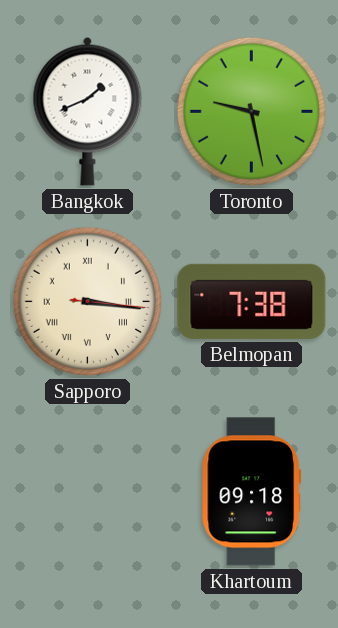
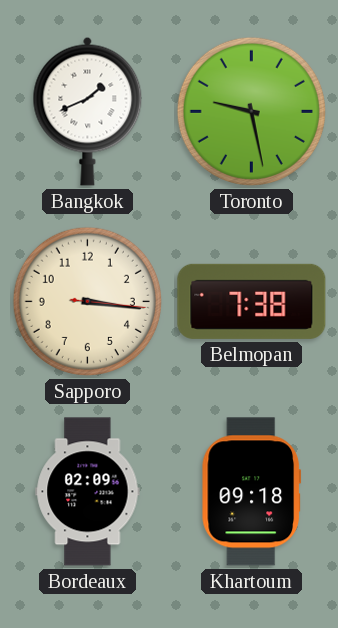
Sapporo numerals: Roman -> Arabic
Bordeaux: none -> 02:09
